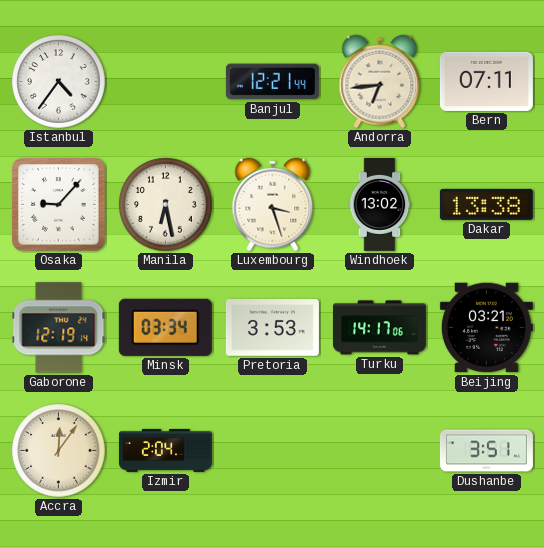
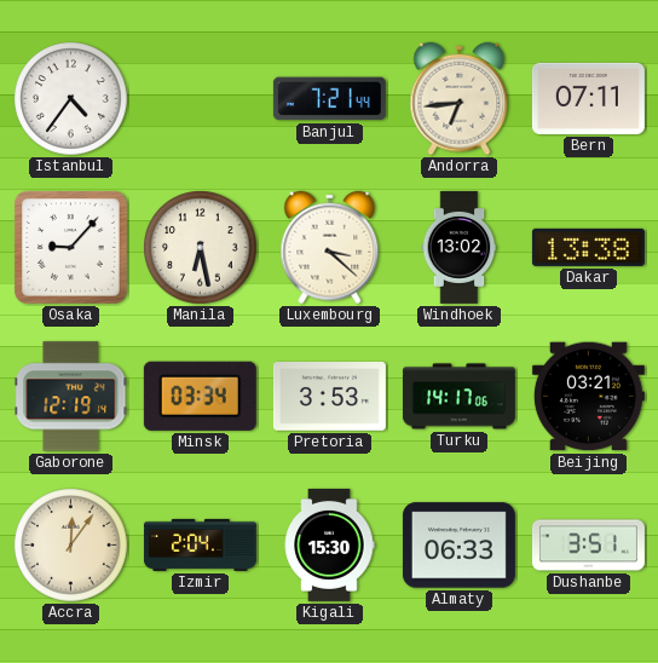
Banjul: 12:21 -> 7:21
Luxembourg: 3:27 -> 3:22
Kigali: none -> 15:30
Almaty: none -> 06:33
